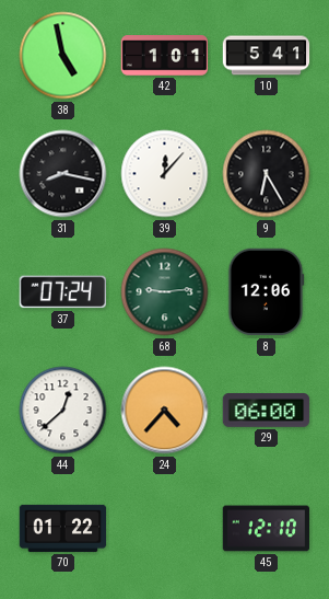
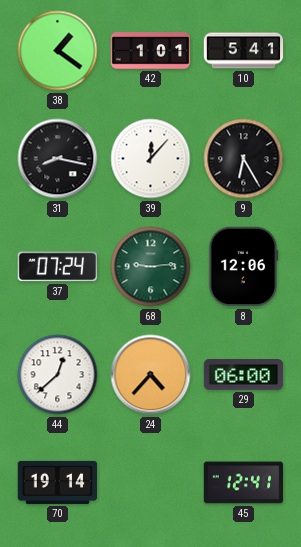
38: 4:58 -> 1:21
70: 01:22 -> 19:14
45: 12:10 -> 12:41
